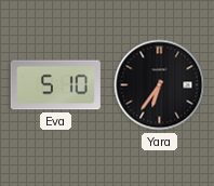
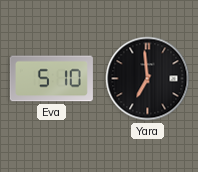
Yara: 6:36 -> 6:59
